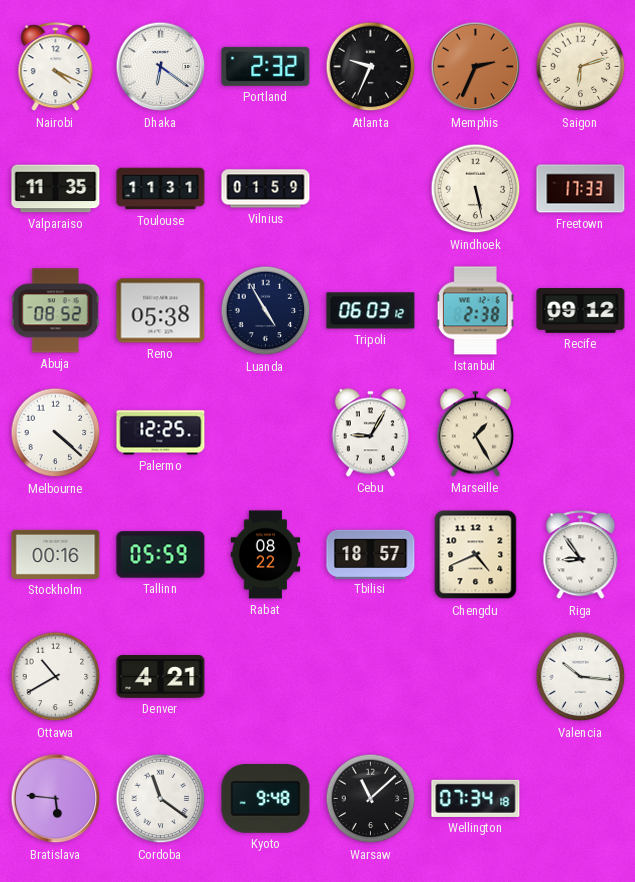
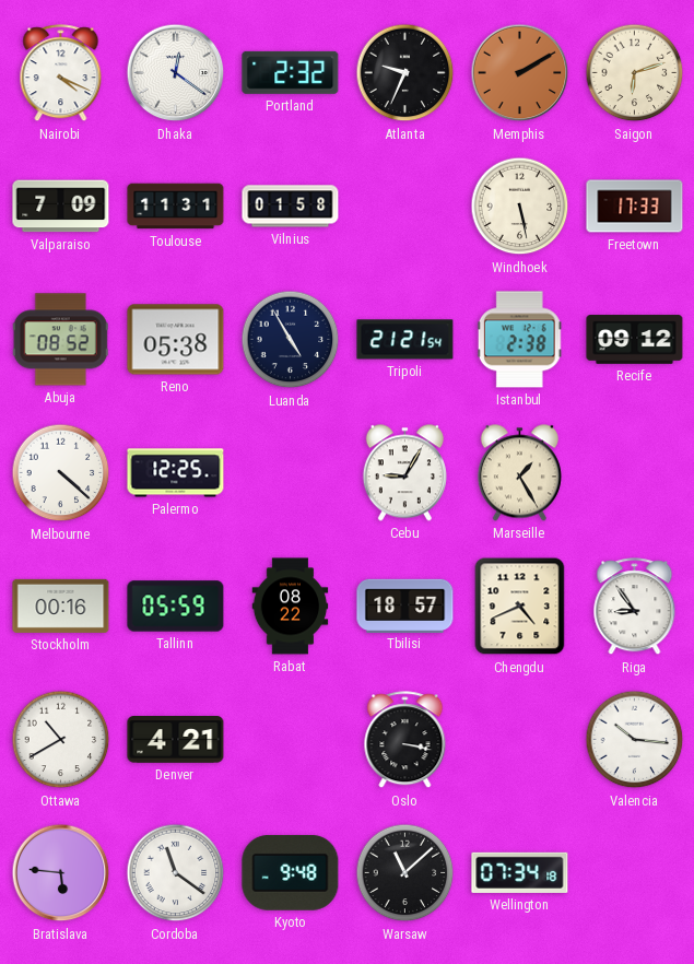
Dhaka: 6:21 -> 12:21
Memphis: 2:34 -> 2:10
Valparaiso: 11:35 -> 7:09
Vilnius: 01:59 -> 01:58
Tripoli: 06:03 -> 21:21
Oslo: none -> 3:17
